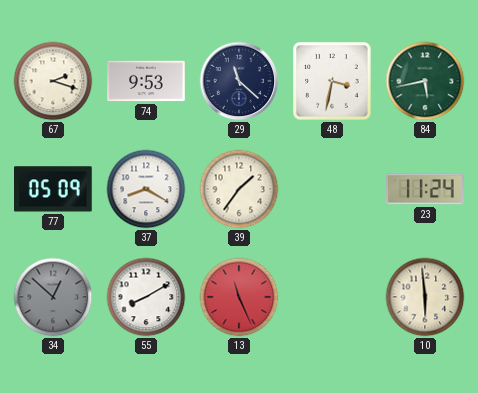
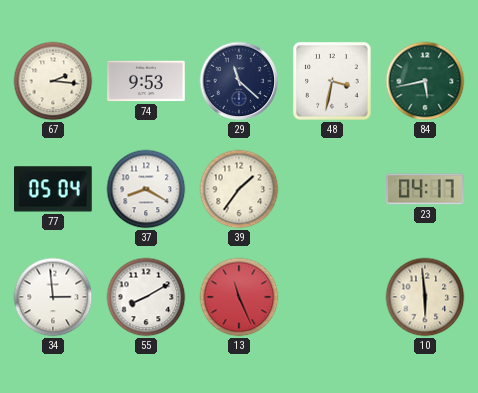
67: 2:18 -> 2:16
77: 05:09 -> 05:04
23: 11:24 -> 04:17
34: 12:52 -> 2:59
34 dial: grey -> white
